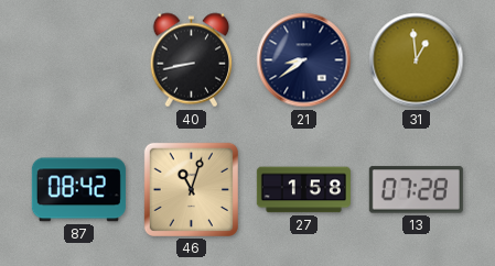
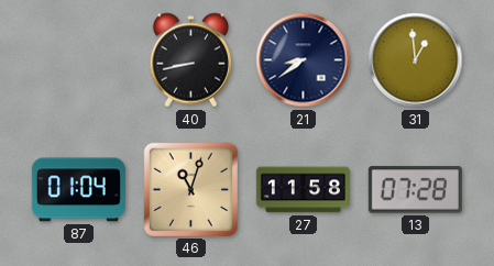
87: 08:42 -> 01:04
27: 1:58 -> 11:58
